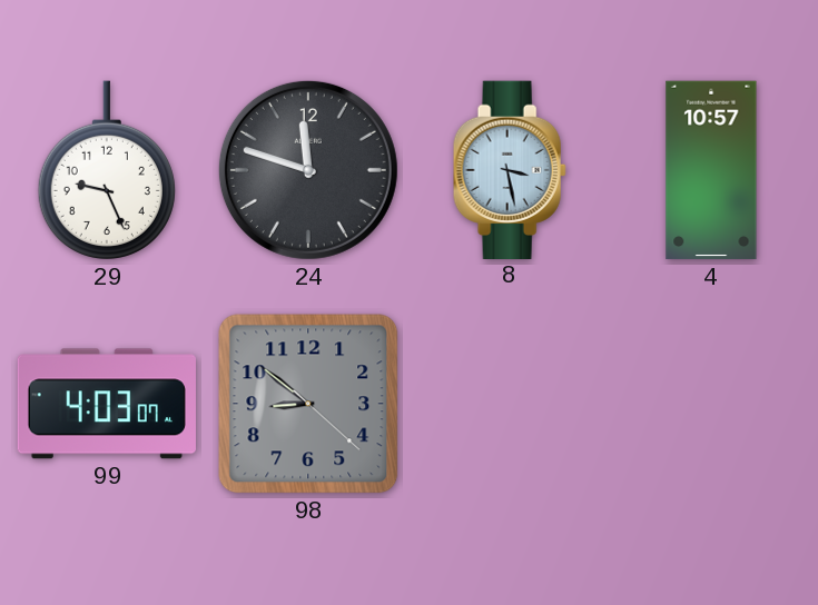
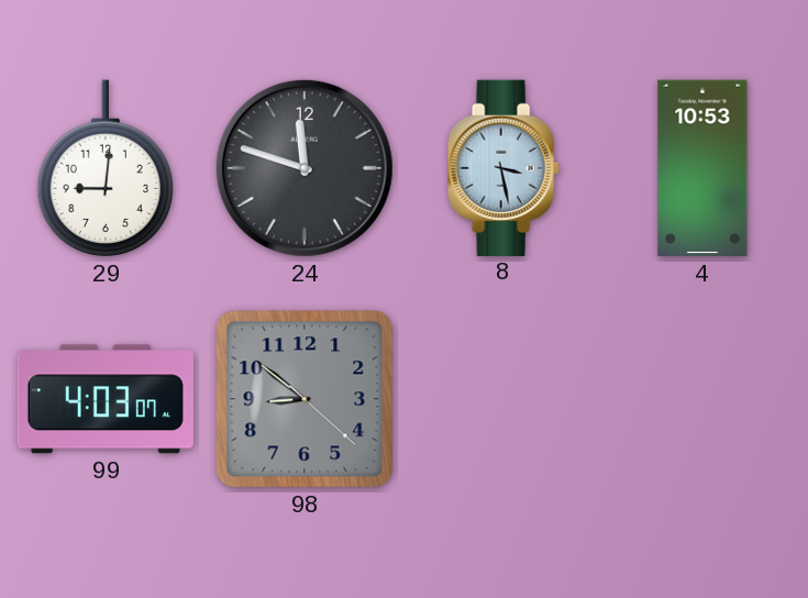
29: 9:26 -> 9:01
4: 10:57 -> 10:53
